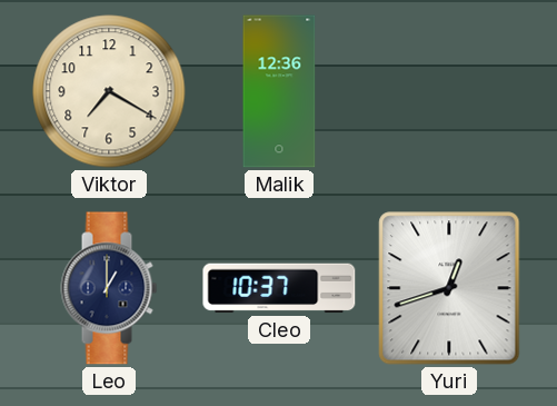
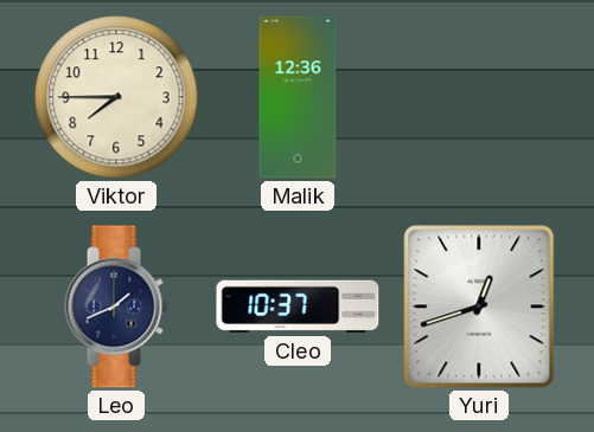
Viktor: 7:20 -> 7:45
Leo: 1:00 -> 1:41
